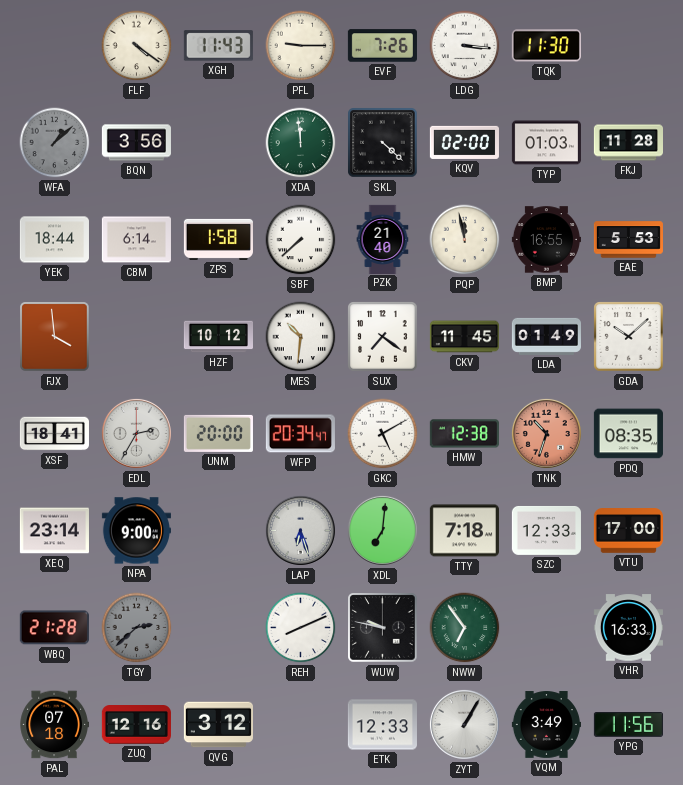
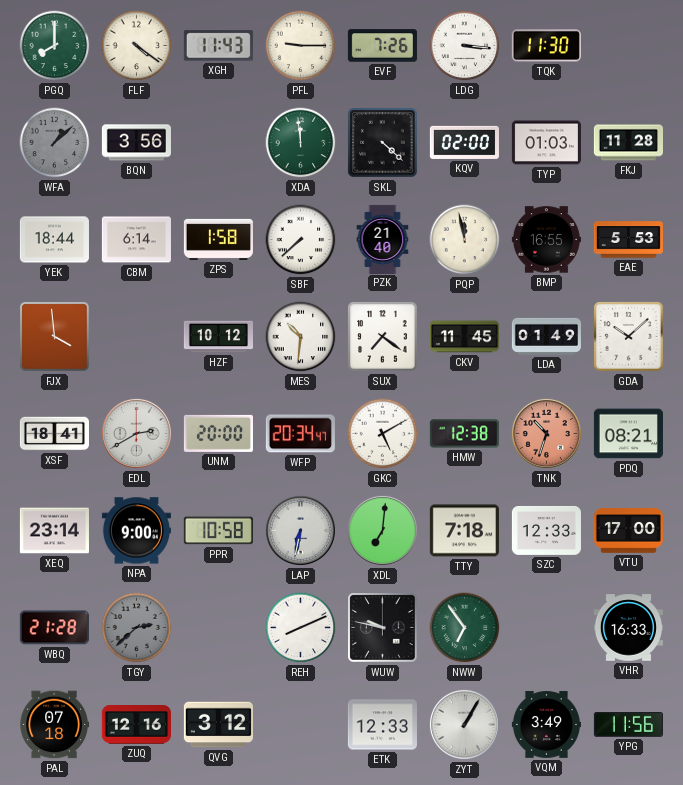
PGQ: none -> 8:00
EDL: 2:35 -> 2:40
PDQ: 08:35 -> 08:21
PPR: none -> 10:58
LAP: 6:27 -> 6:32
